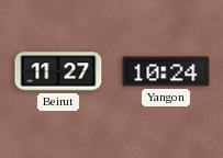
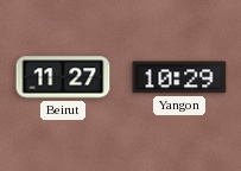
Yangon: 10:24 -> 10:29
